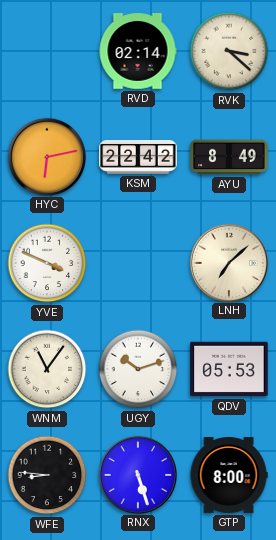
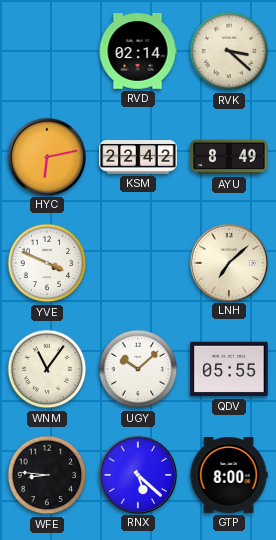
UGY: 10:12 -> 10:08
QDV: 05:53 -> 05:55
RNX: 5:27 -> 5:22
